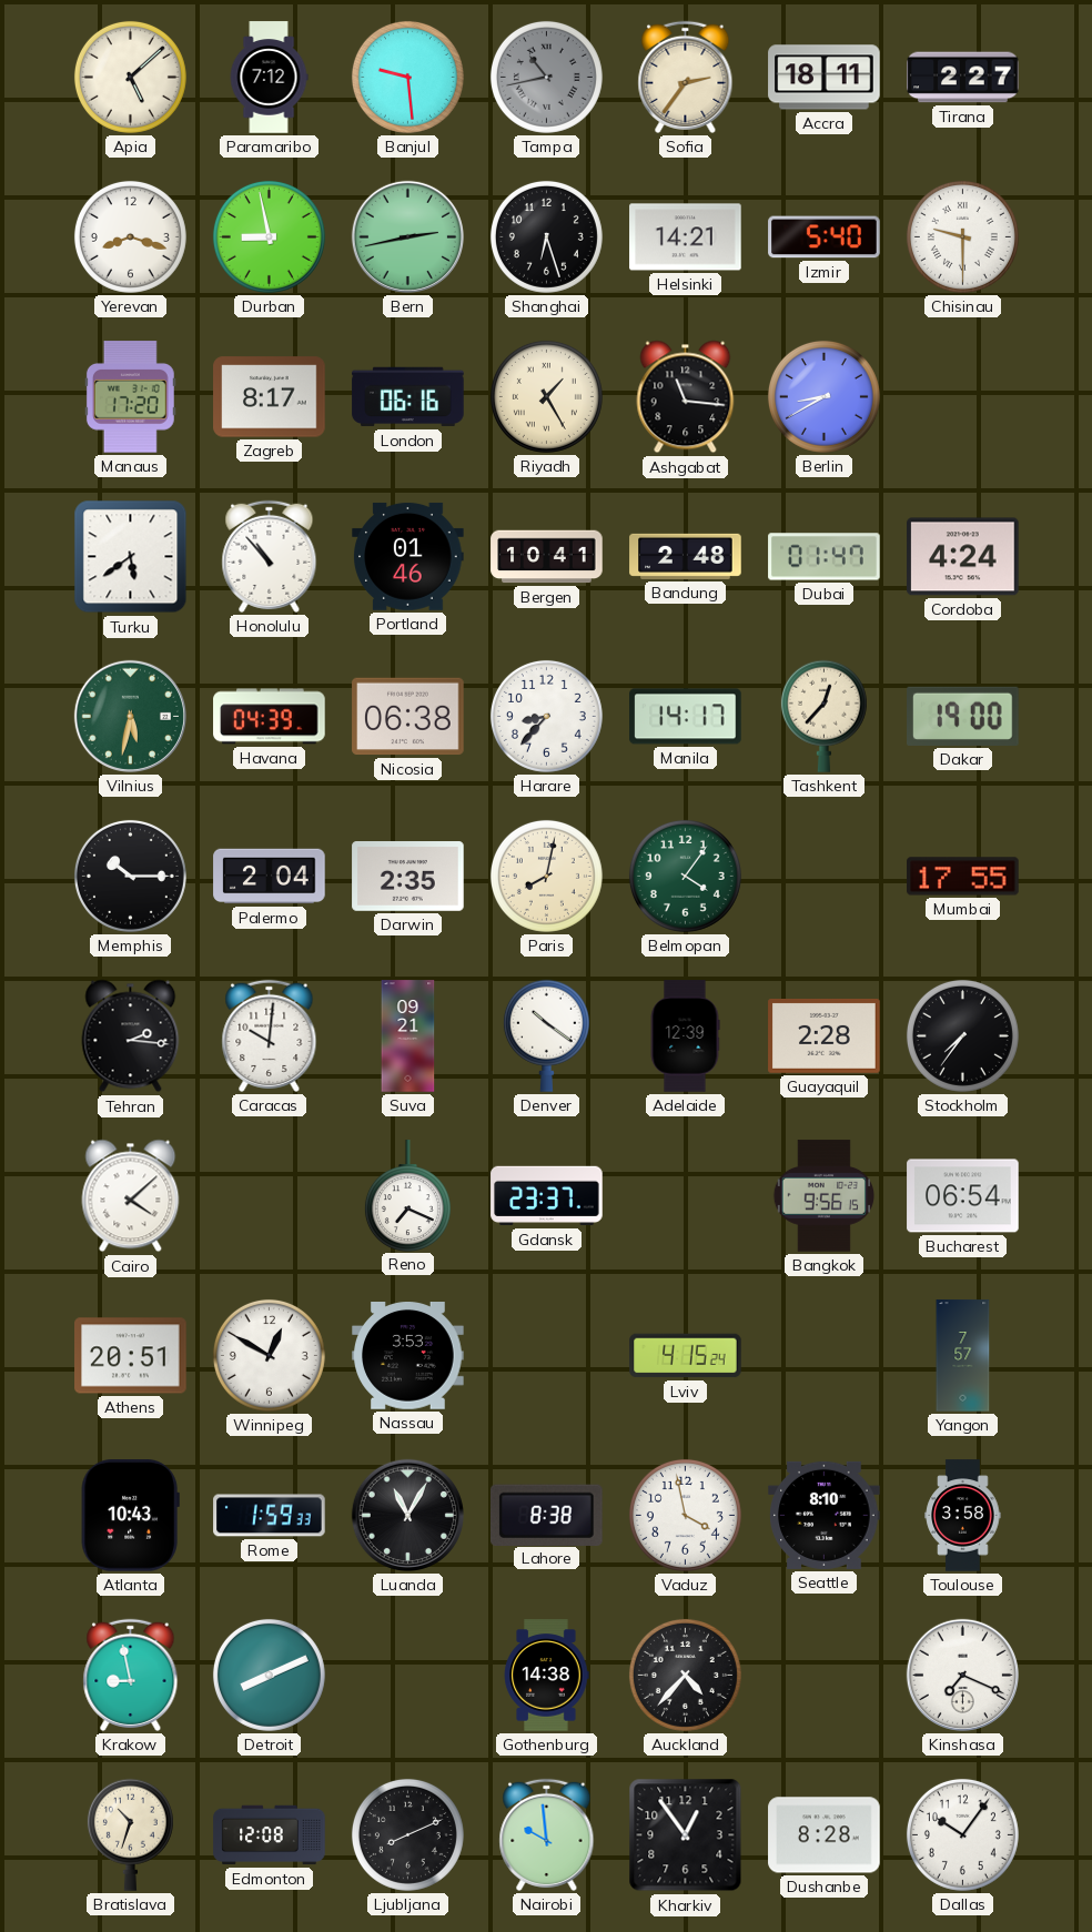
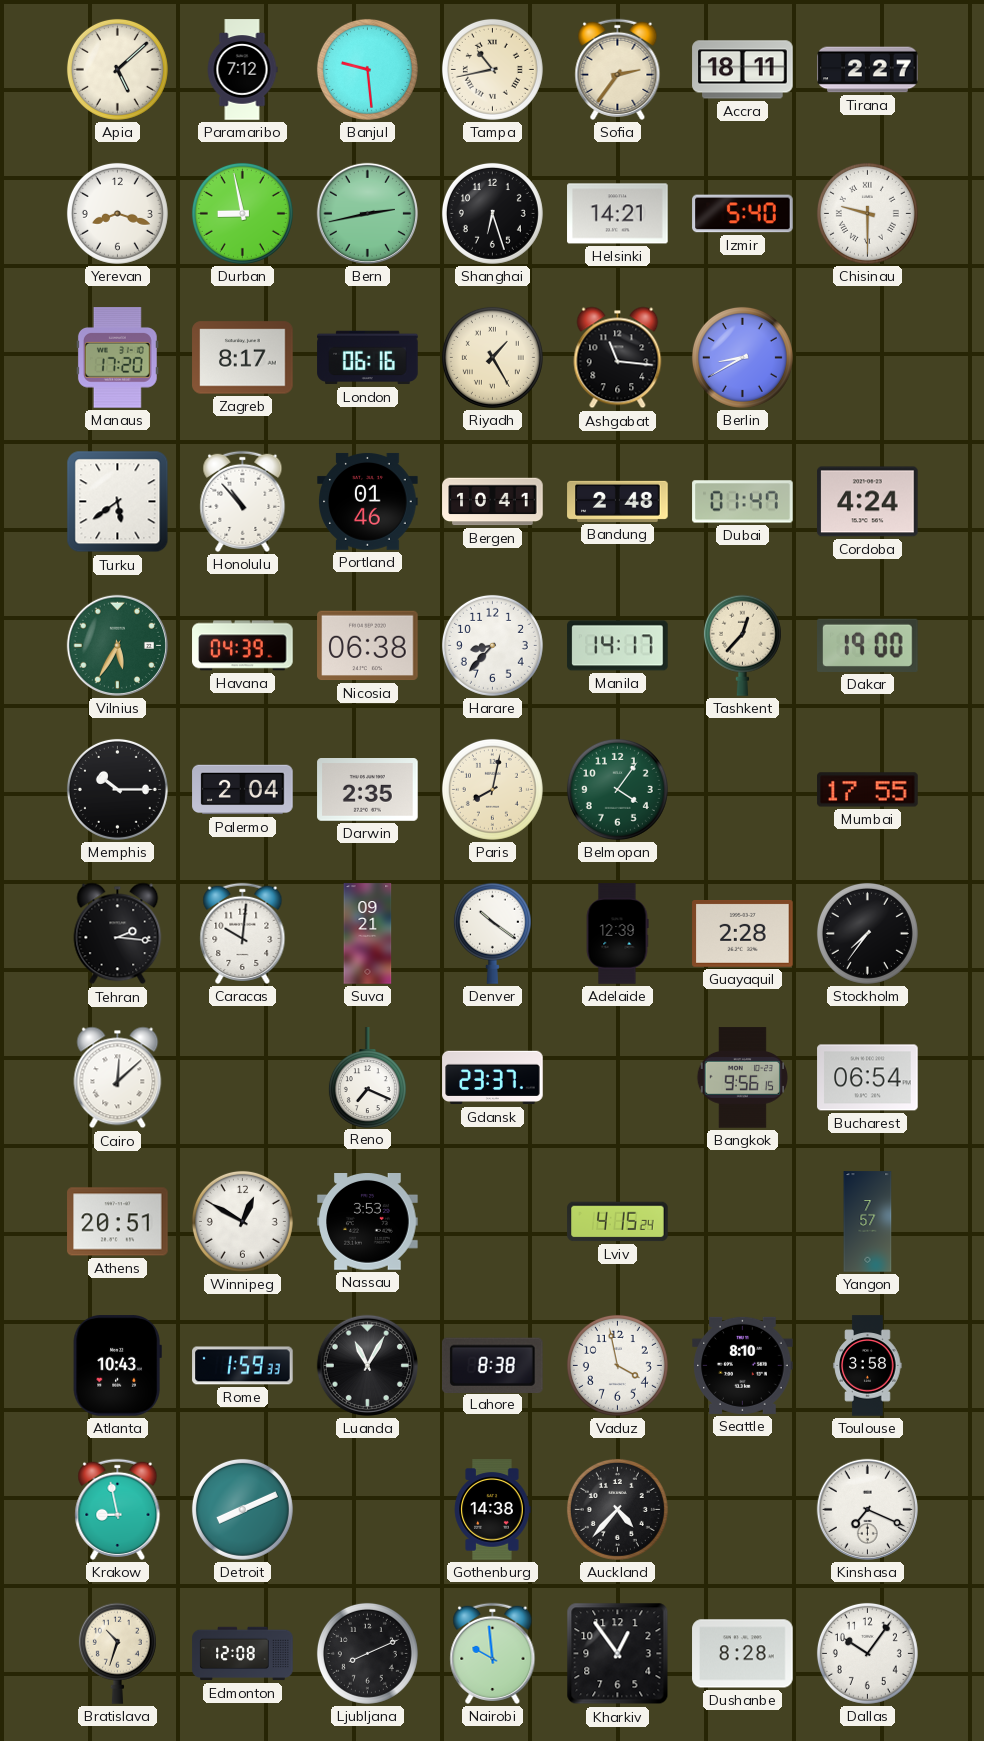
Tampa dial: grey -> cream
Vilnius: 5:32 -> 5:35
Cairo: 4:08 -> 12:08
